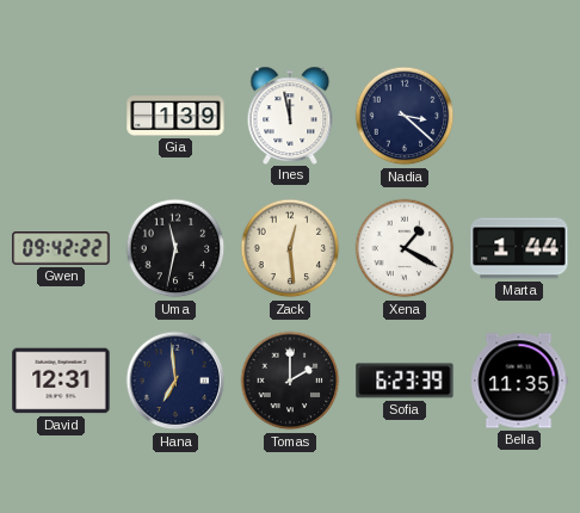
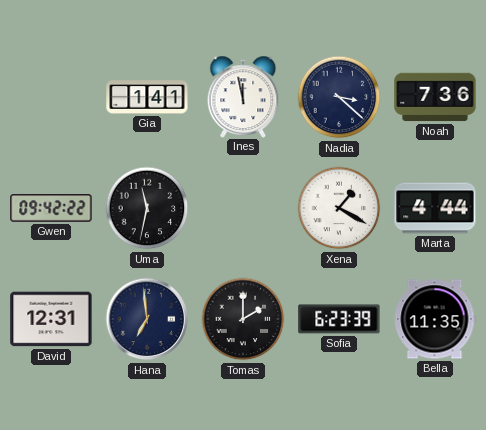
Gia: 1:39 -> 1:41
Noah: none -> 7:36
Zack: 12:29 -> none
Marta: 1:44 -> 4:44
